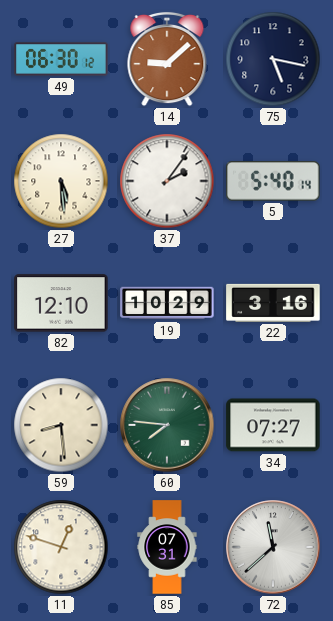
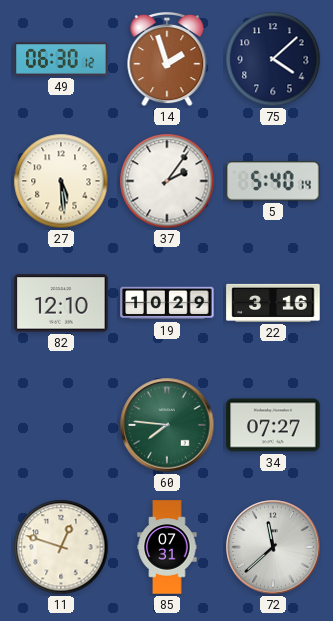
14: 9:08 -> 1:57
75: 5:17 -> 4:08
59: 8:29 -> none
